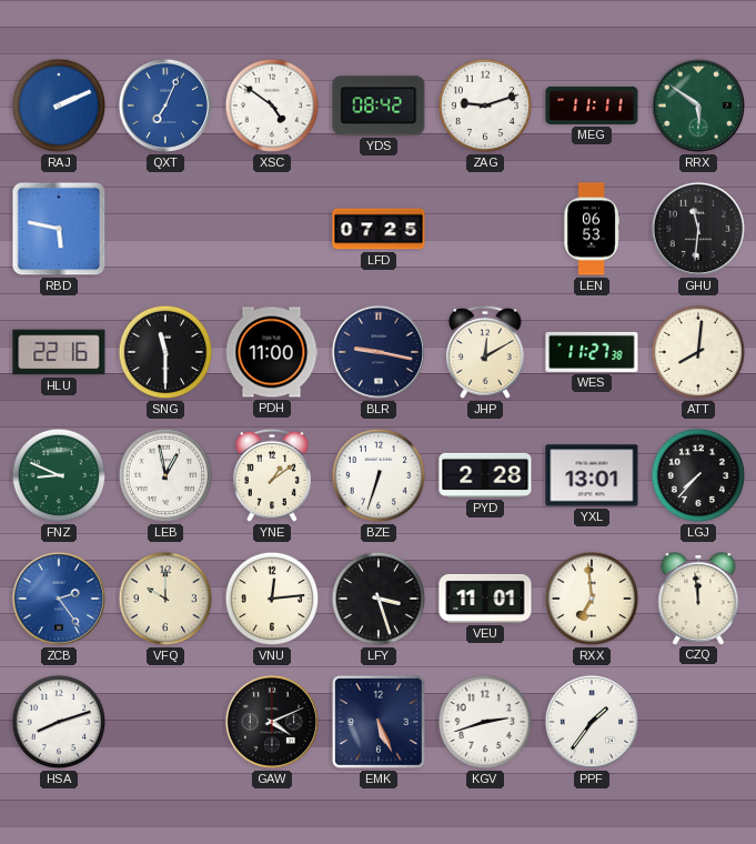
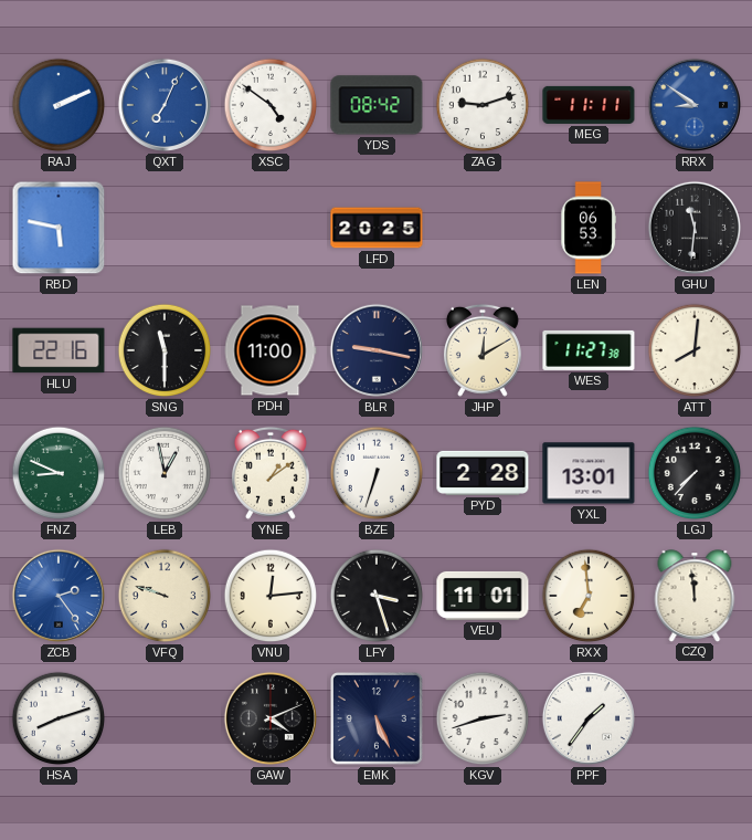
RRX: 5:51 -> 8:51
RRX dial: green -> blue
LFD: 07:25 -> 20:25
VFQ: 10:00 -> 9:48
